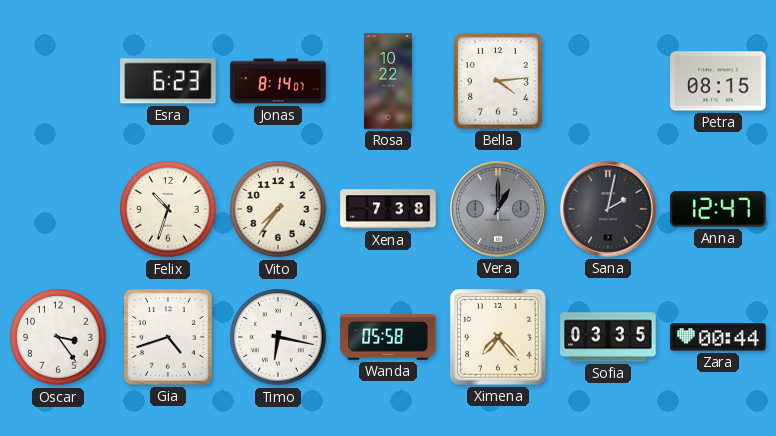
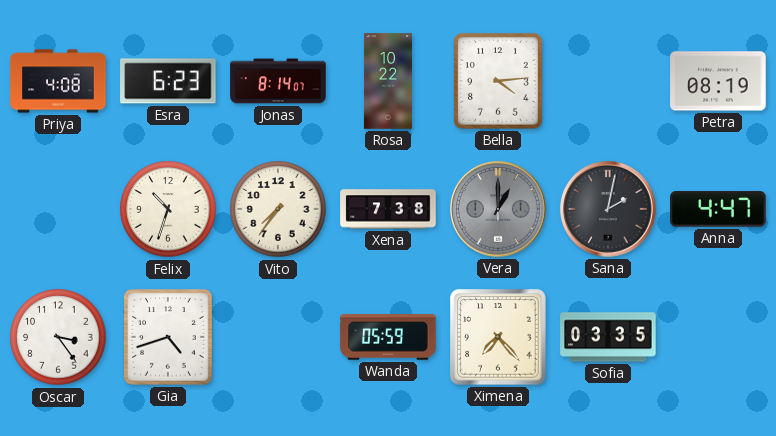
Priya: none -> 4:08
Petra: 08:15 -> 08:19
Anna: 12:47 -> 4:47
Timo: 6:17 -> none
Wanda: 05:58 -> 05:59
Zara: 00:44 -> none
